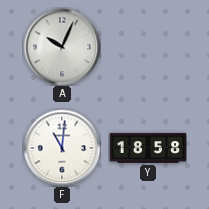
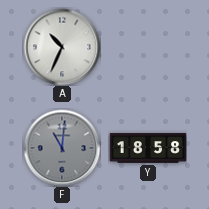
A: 10:04 -> 10:34
F dial: white -> grey
